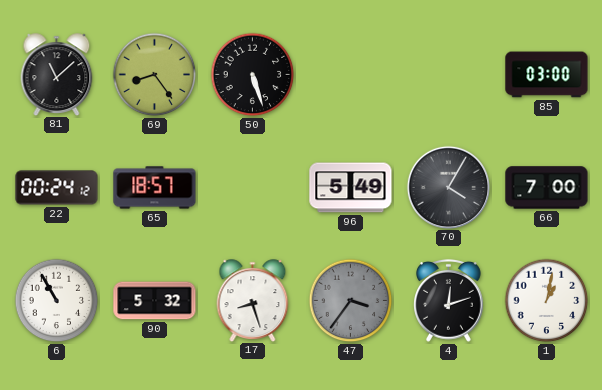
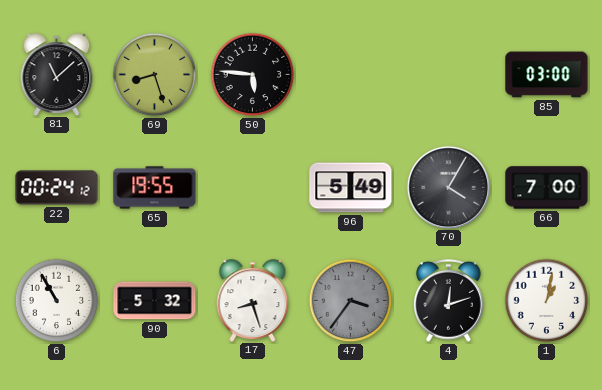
69: 8:24 -> 8:27
50: 5:27 -> 5:46
65: 18:57 -> 19:55
